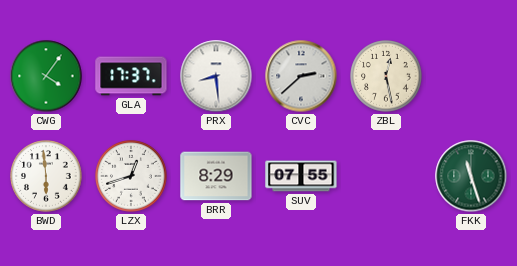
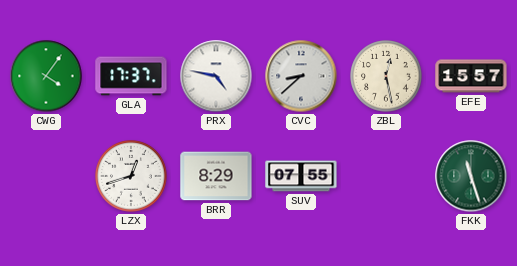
PRX: 8:29 -> 4:47
CVC: 2:38 -> 8:38
EFE: none -> 15:57
BWD: 5:59 -> none
